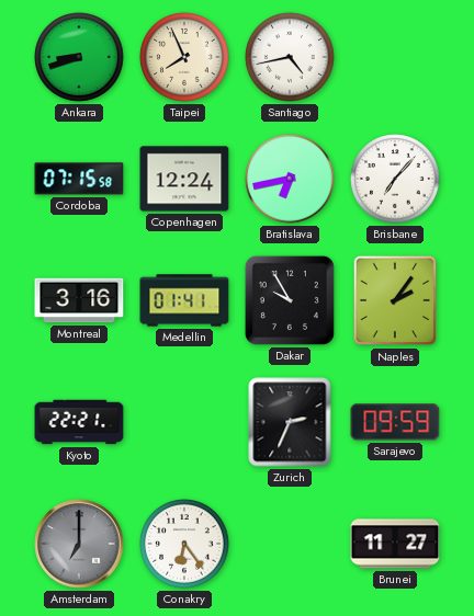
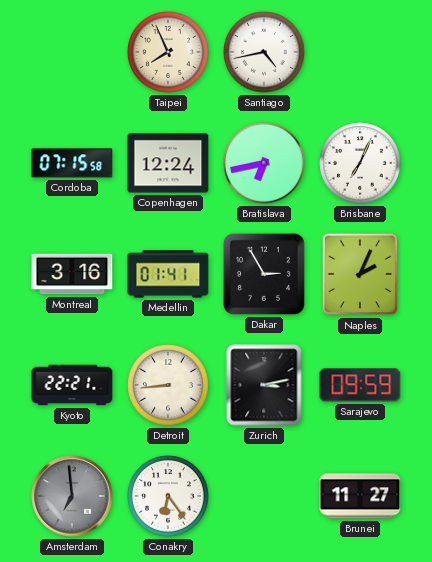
Ankara: 8:42 -> none
Brisbane: 7:07 -> 7:04
Dakar: 9:55 -> 2:55
Naples: 2:06 -> 2:04
Detroit: none -> 8:44
Zurich: 2:34 -> 3:13
Amsterdam: 7:00 -> 6:59
